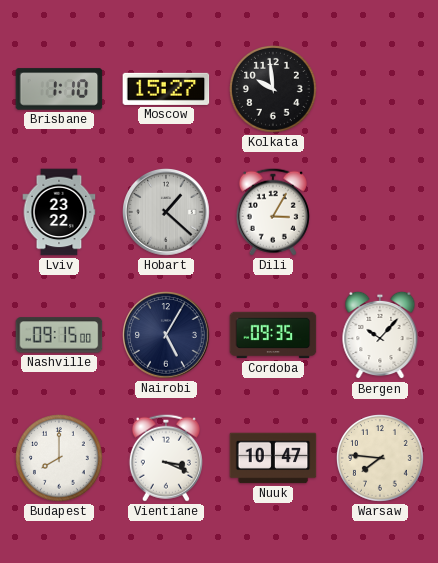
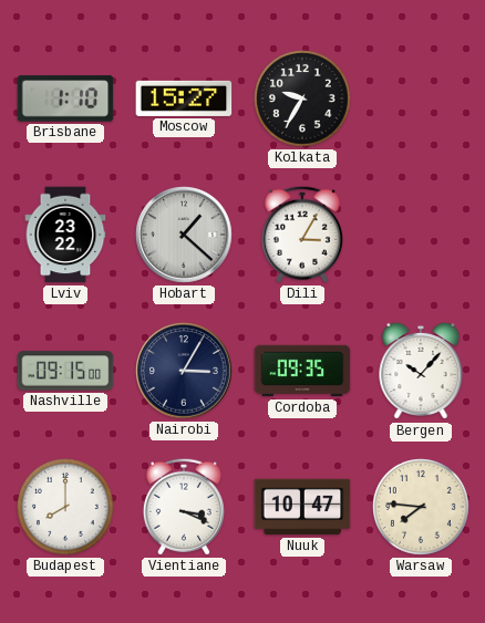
Kolkata: 9:59 -> 9:35
Nairobi: 5:05 -> 3:05
